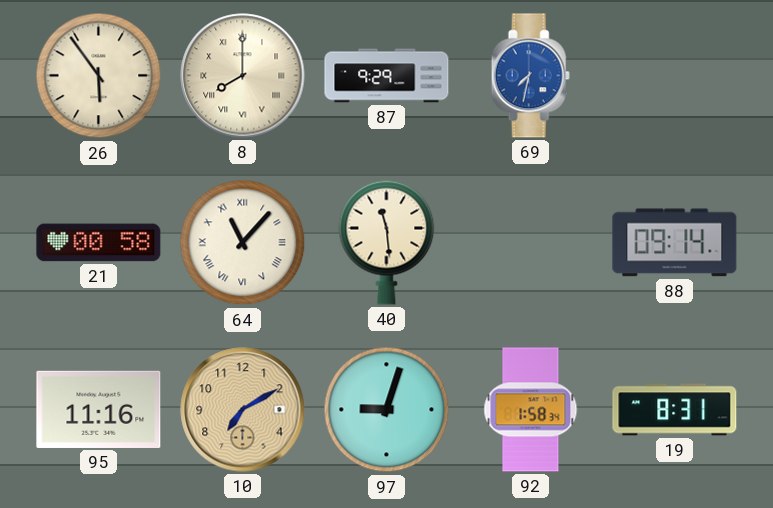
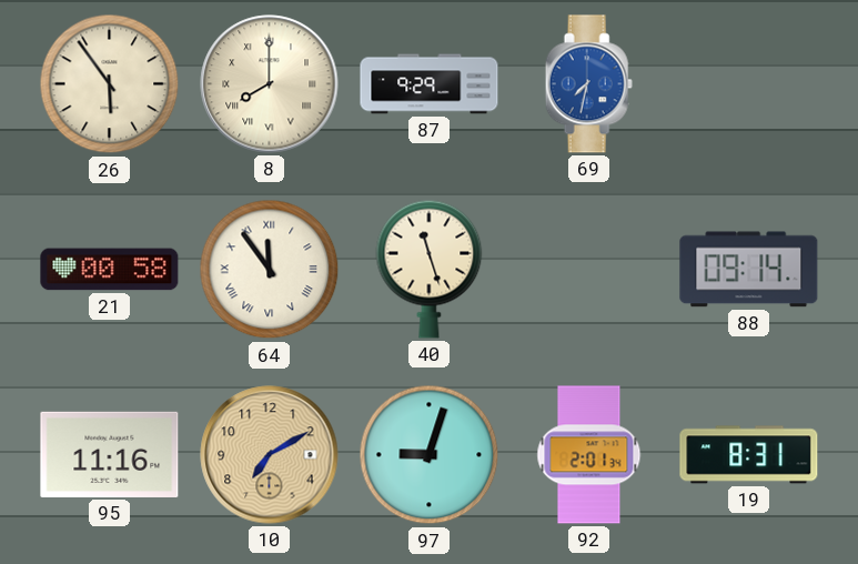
64: 11:07 -> 11:54
40: 11:29 -> 11:27
92: 1:58 -> 2:01
